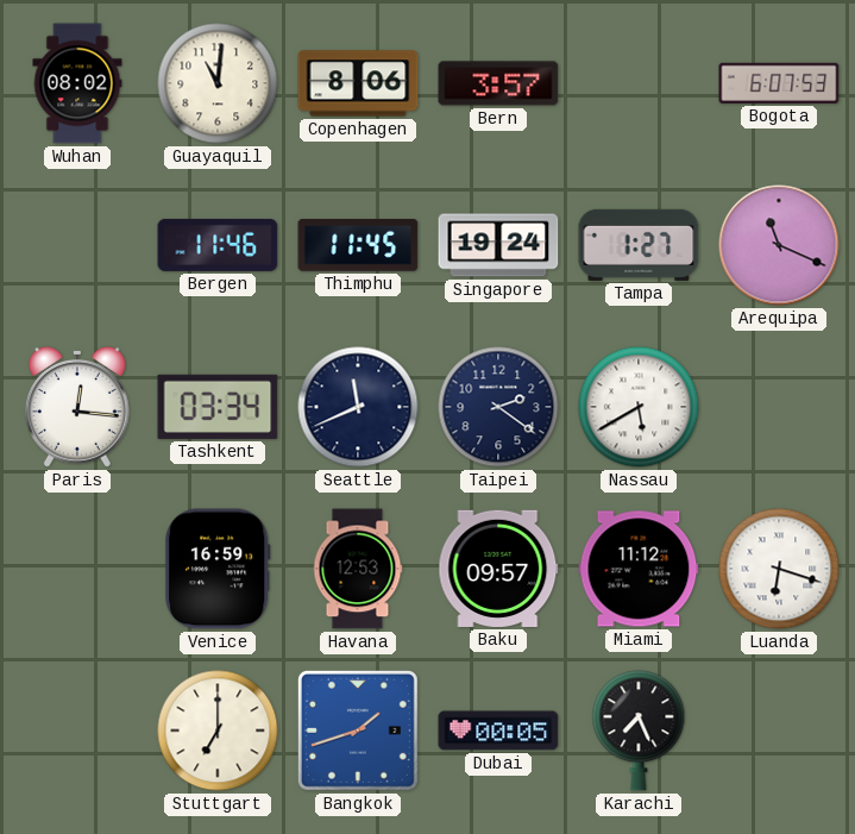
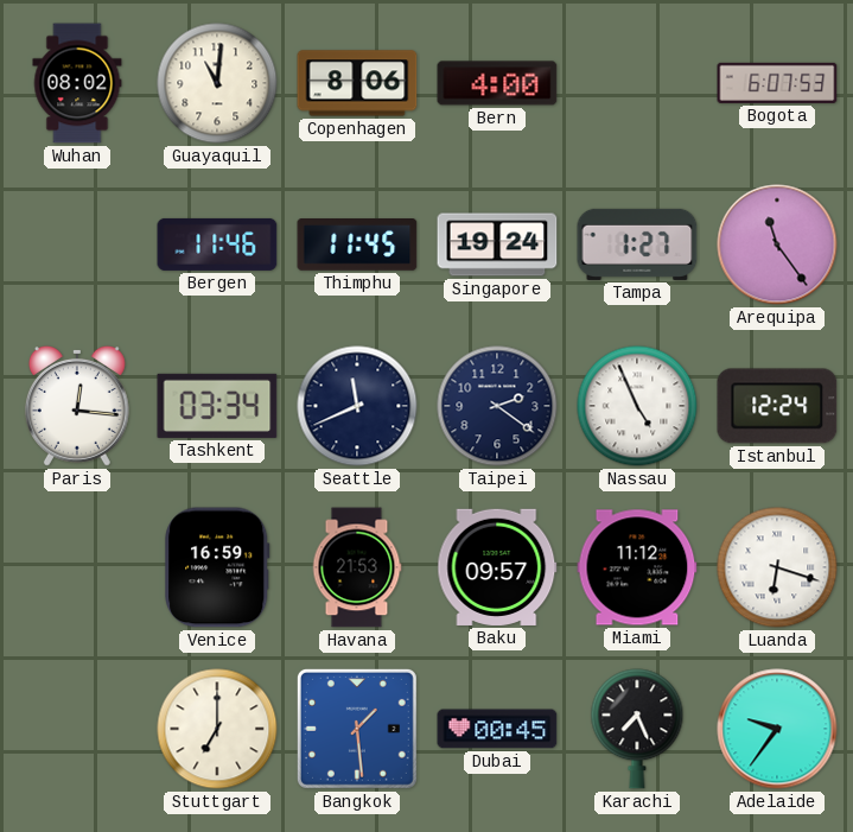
Bern: 3:57 -> 4:00
Arequipa: 11:19 -> 11:24
Nassau: 5:40 -> 4:56
Istanbul: none -> 12:24
Havana: 12:53 -> 21:53
Bangkok: 1:42 -> 1:29
Dubai: 00:05 -> 00:45
Adelaide: none -> 9:36
